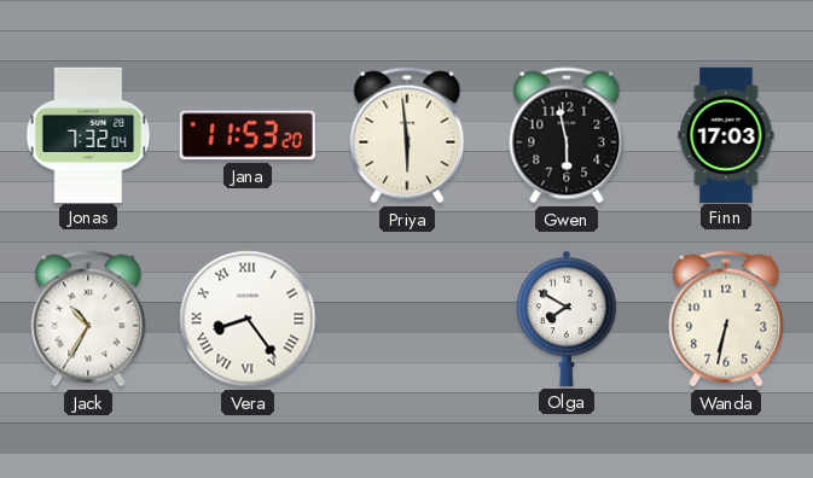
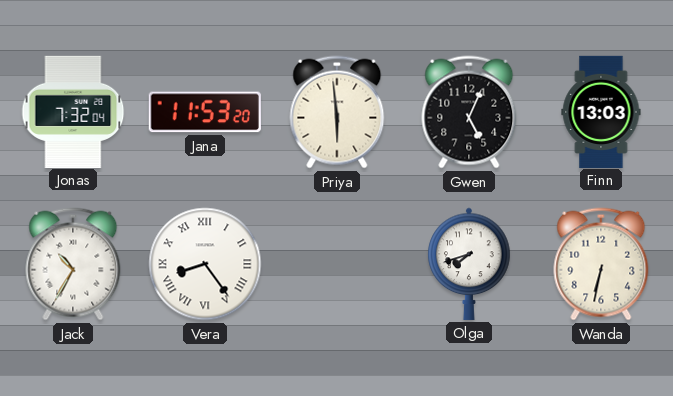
Gwen: 5:58 -> 5:04
Finn: 17:03 -> 13:03
Olga: 7:50 -> 7:42
